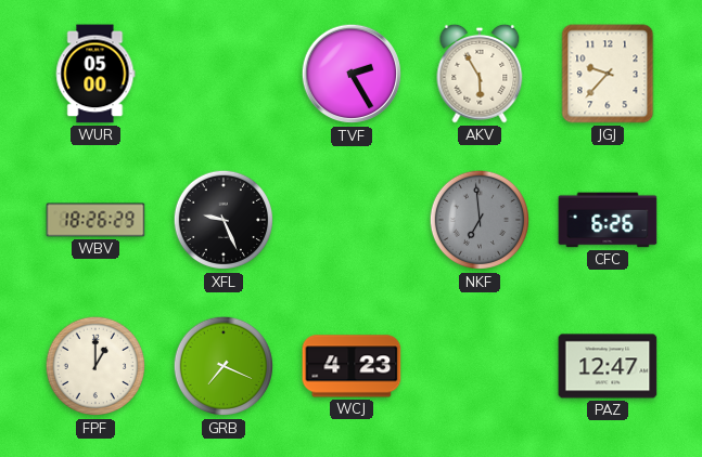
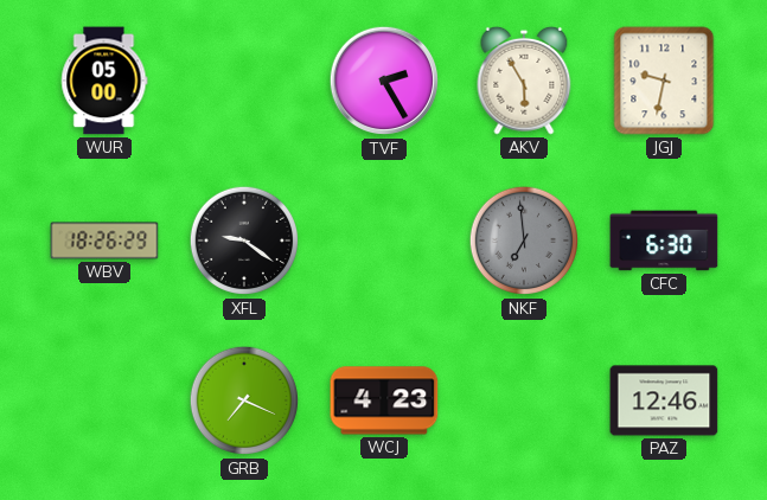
JGJ: 9:37 -> 9:32
XFL: 9:26 -> 9:21
CFC: 6:26 -> 6:30
FPF: 1:00 -> none
PAZ: 12:47 -> 12:46
